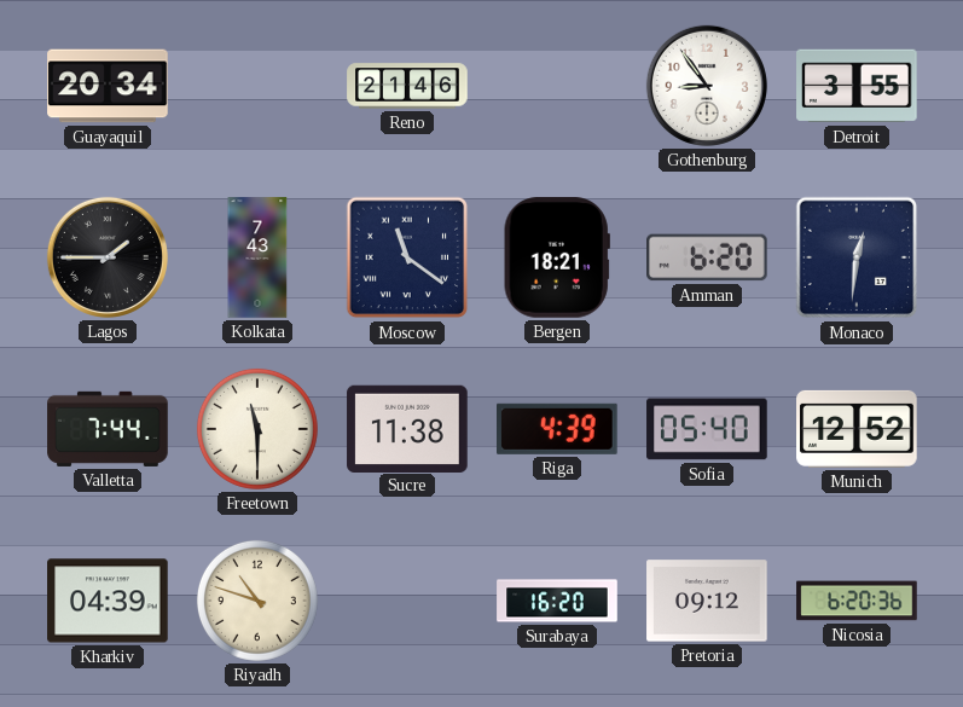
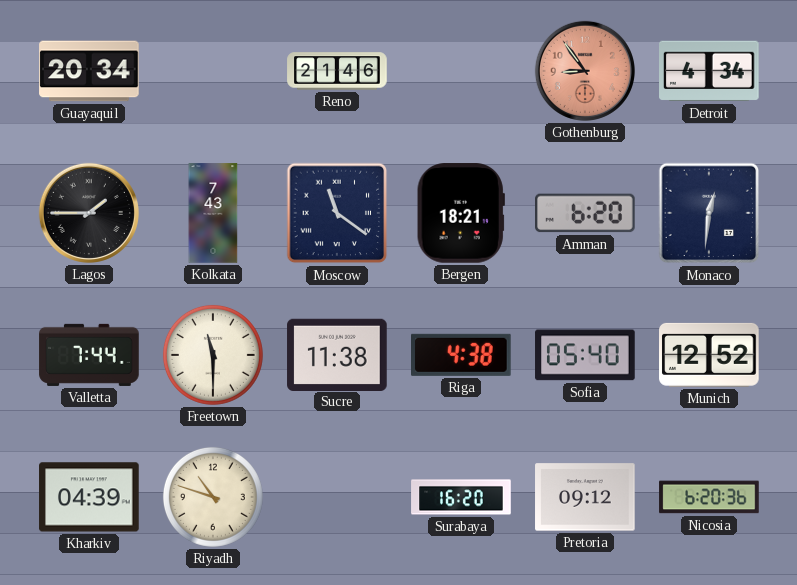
Gothenburg dial: white -> salmon
Detroit: 3:55 -> 4:34
Riga: 4:39 -> 4:38
